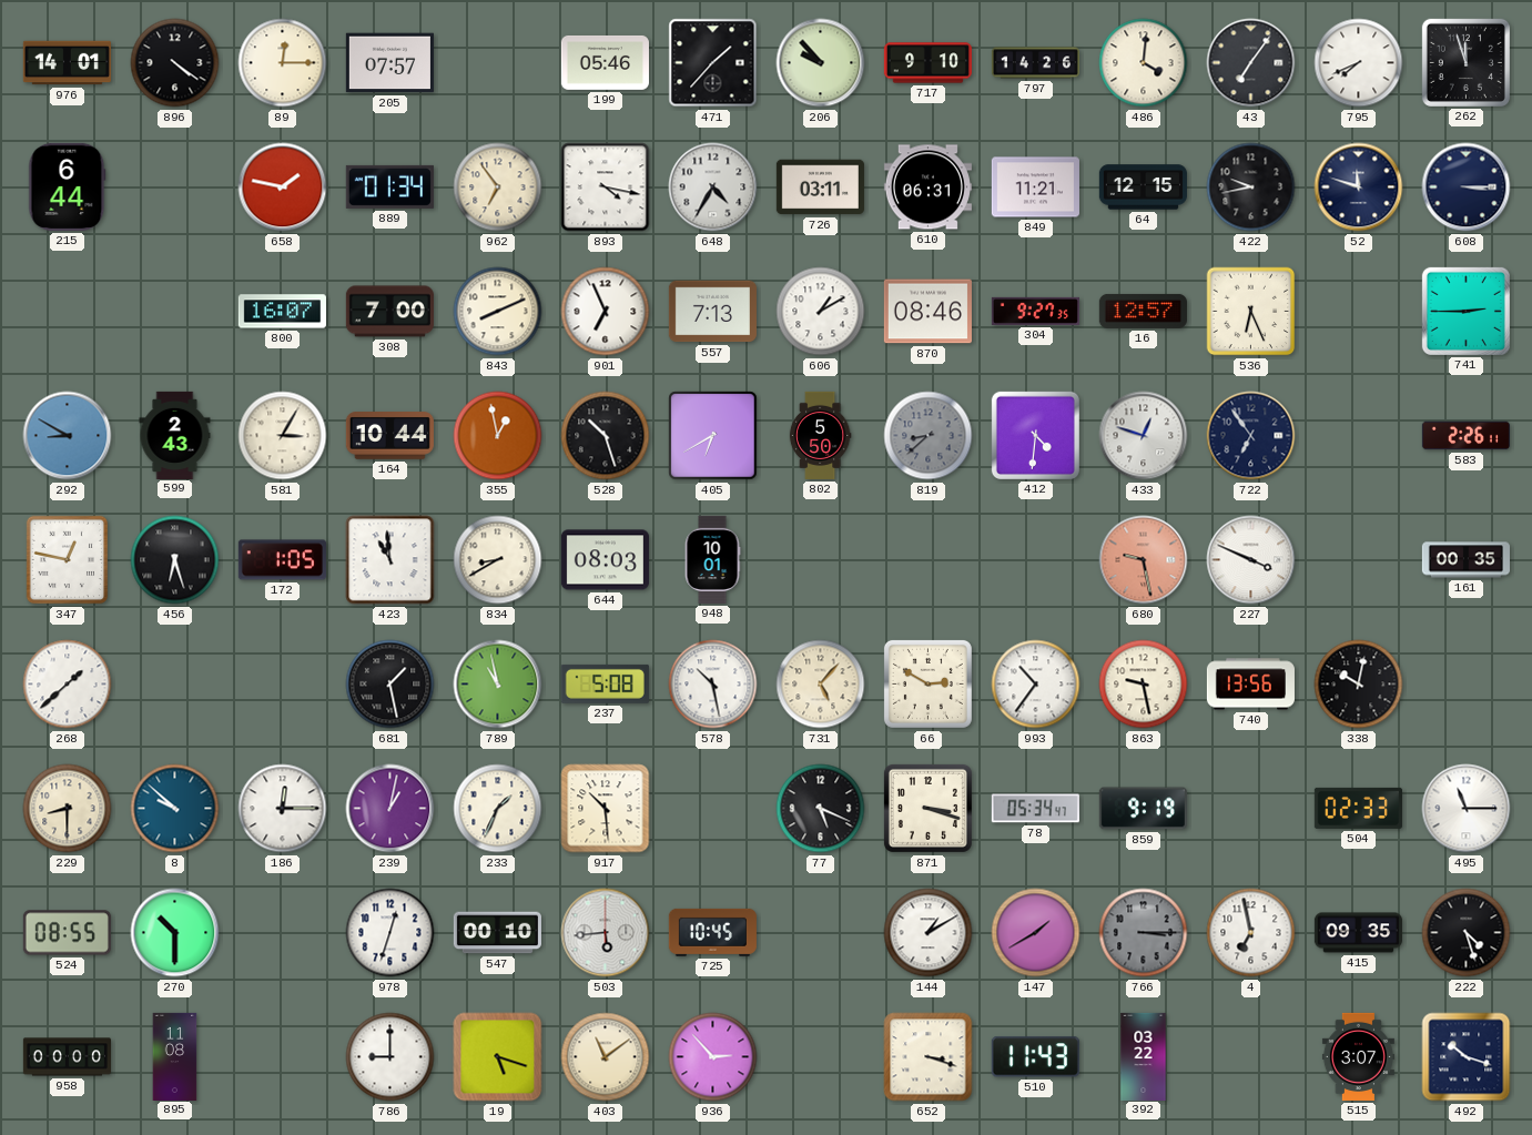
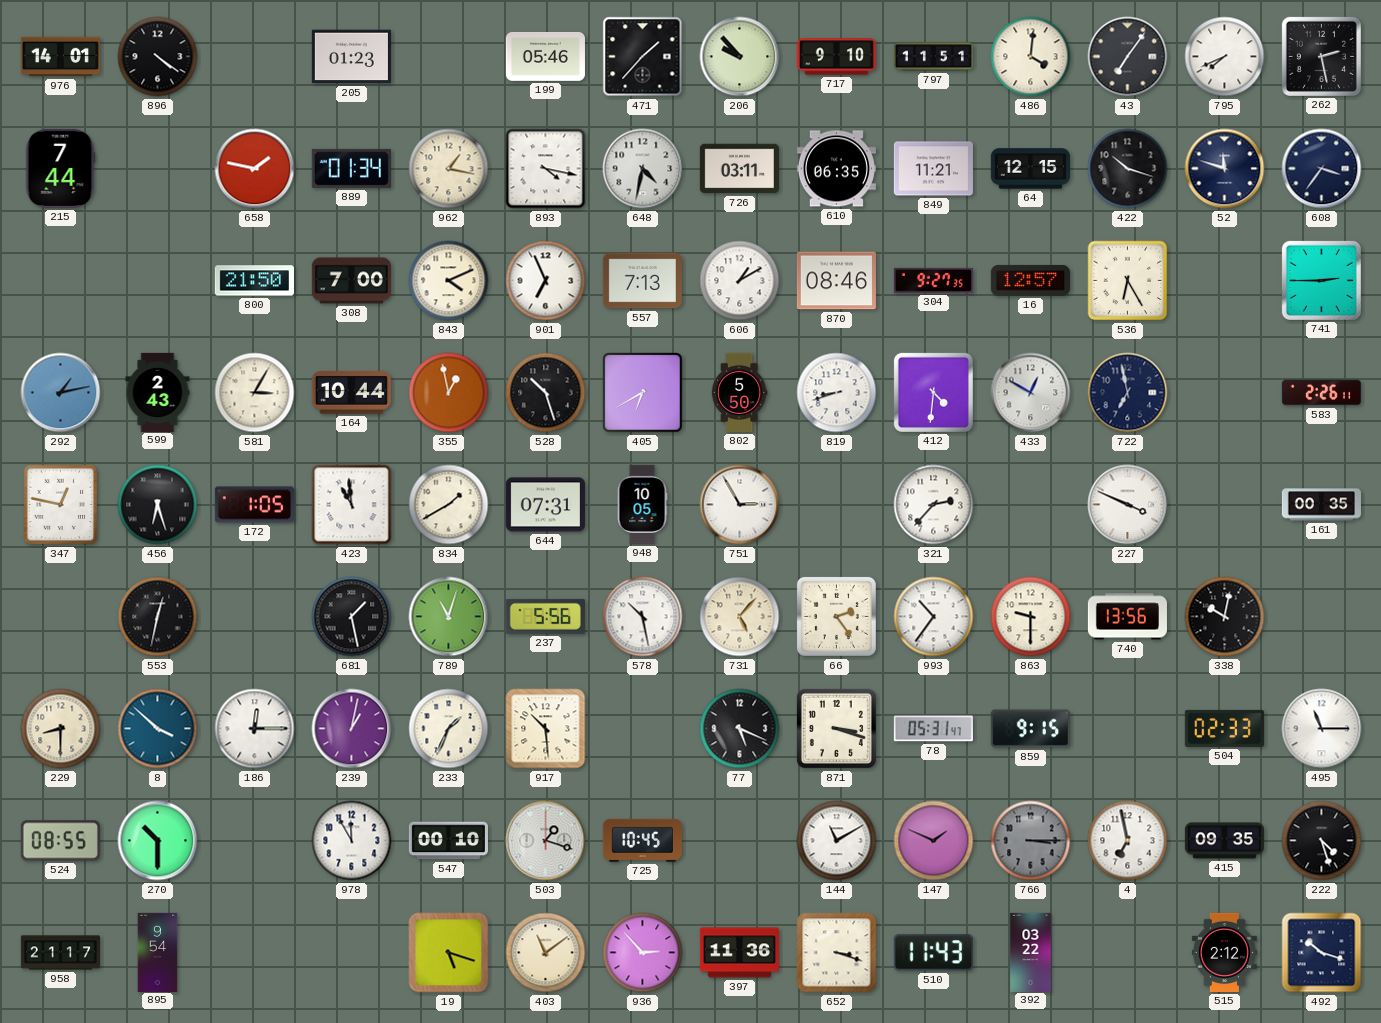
89: 12:15 -> none
205: 07:57 -> 01:23
797: 14:26 -> 11:51
262: 11:57 -> 2:28
215: 6:44 -> 7:44
962: 6:54 -> 1:17
648: 4:35 -> 4:32
610: 06:31 -> 06:35
422: 9:43 -> 10:18
608: 3:15 -> 3:36
800: 16:07 -> 21:50
843: 8:11 -> 4:11
536: 6:26 -> 6:25
292: 8:50 -> 1:13
819: 8:38 -> 8:42
819 dial: grey -> white
433: 12:48 -> 12:50
722: 6:54 -> 6:58
834: 8:40 -> 1:40
644: 08:03 -> 07:31
948: 10:01 -> 10:05
751: none -> 2:55
321: none -> 2:37
680: 9:28 -> none
268: 1:38 -> none
553: none -> 12:32
789: 10:58 -> 11:03
237: 5:08 -> 5:56
66: 2:50 -> 2:24
863: 9:28 -> 9:30
8: 9:52 -> 3:52
78: 05:34 -> 05:31
859: 9:19 -> 9:15
978: 12:33 -> 11:55
503: 5:44 -> 1:18
144: 1:10 -> 11:10
147: 1:40 -> 1:49
958: 00:00 -> 21:17
895: 11:08 -> 9:54
786: 9:00 -> none
397: none -> 11:36
515: 3:07 -> 2:12
